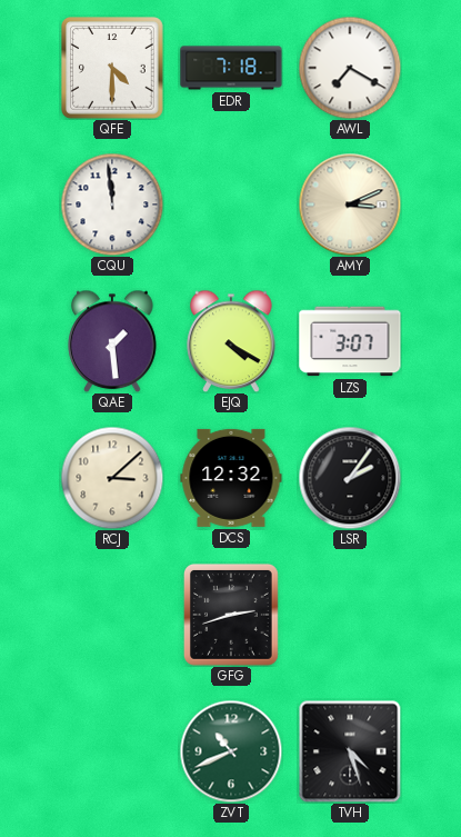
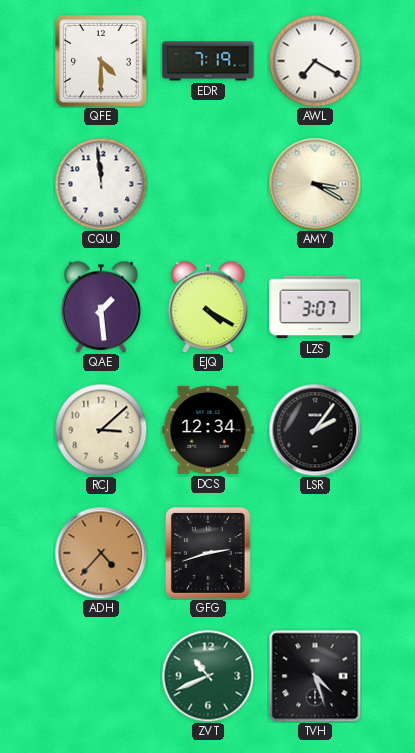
EDR: 7:18 -> 7:19
AMY: 3:11 -> 3:20
DCS: 12:32 -> 12:34
ADH: none -> 4:37
